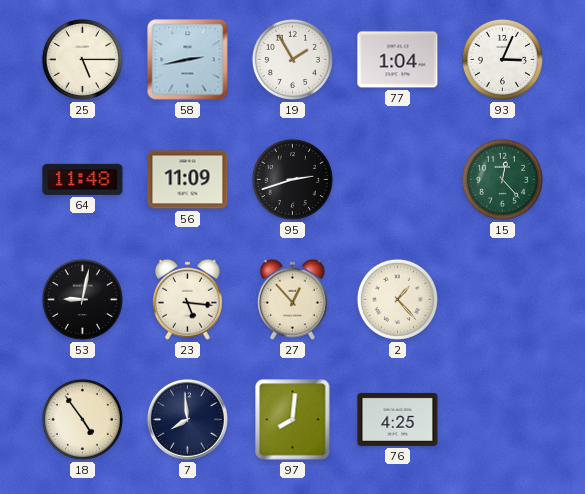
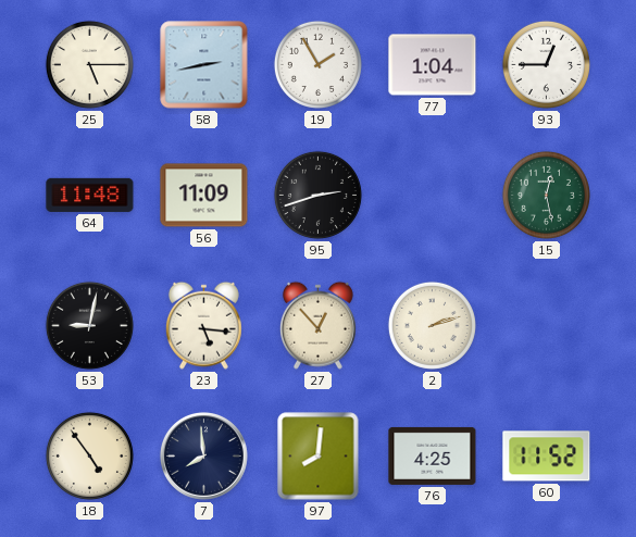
93: 3:04 -> 12:45
15: 12:23 -> 12:28
2: 1:23 -> 2:12
60: none -> 11:52
